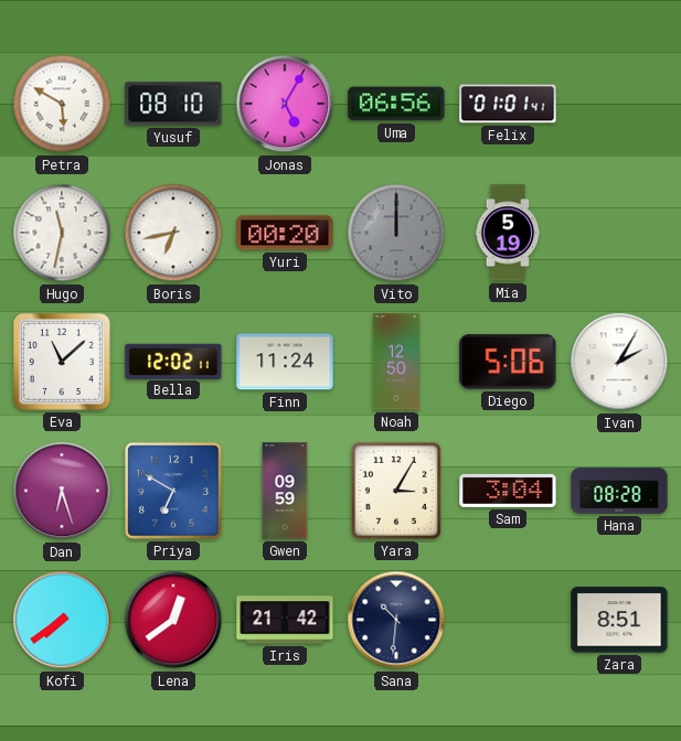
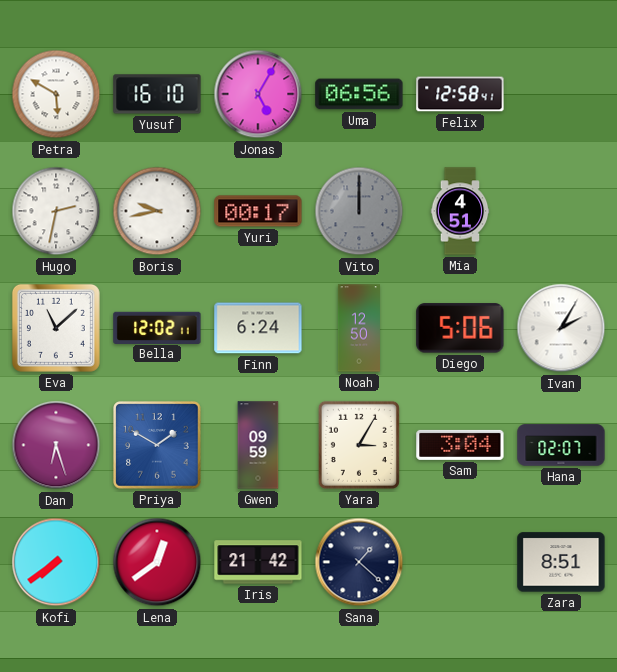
Yusuf: 08:10 -> 16:10
Felix: 01:01 -> 12:58
Hugo: 11:32 -> 2:32
Boris: 6:43 -> 9:43
Yuri: 00:20 -> 00:17
Mia: 5:19 -> 4:51
Finn: 11:24 -> 6:24
Priya: 6:50 -> 1:50
Hana: 08:28 -> 02:07
Sana: 10:31 -> 1:22
